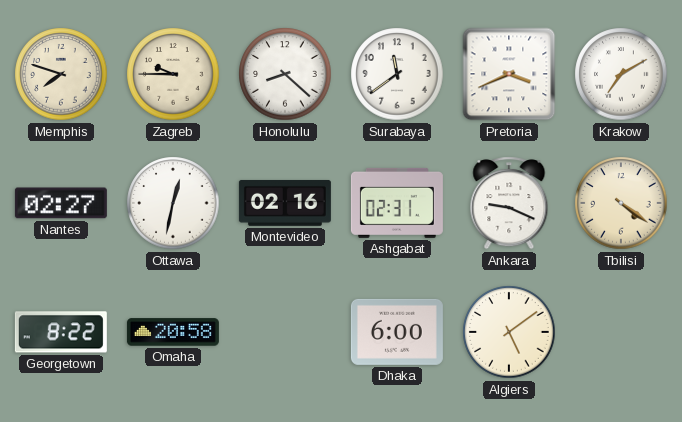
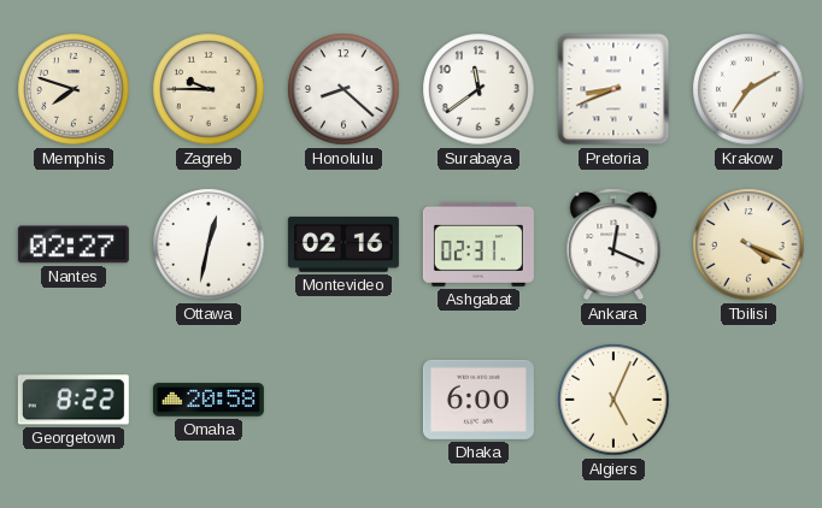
Pretoria: 3:41 -> 8:41
Ankara: 9:19 -> 12:19
Tbilisi: 4:21 -> 4:19
Algiers: 5:09 -> 5:04
